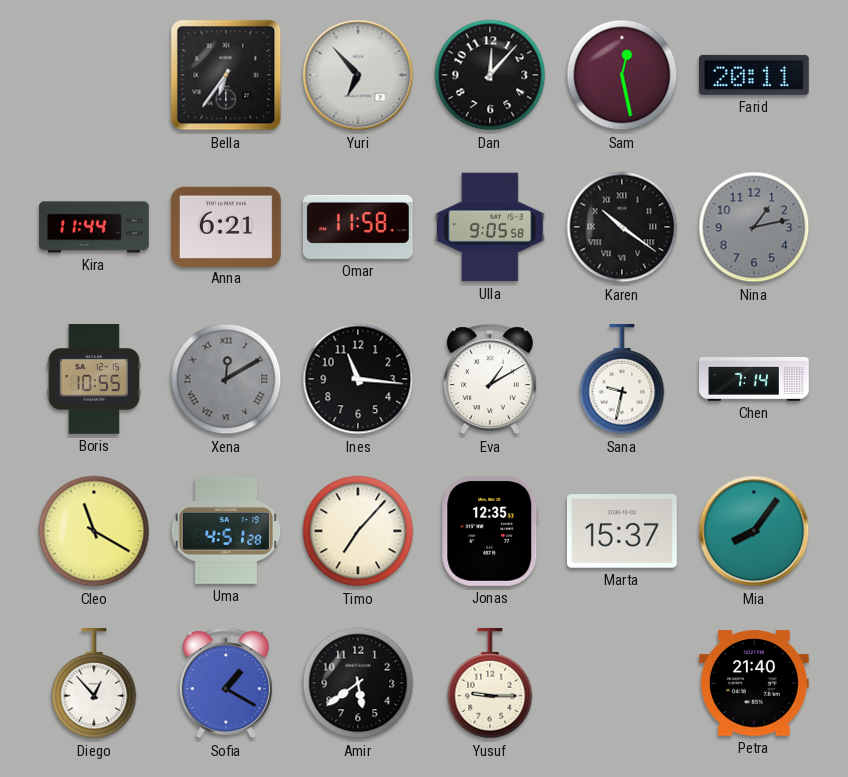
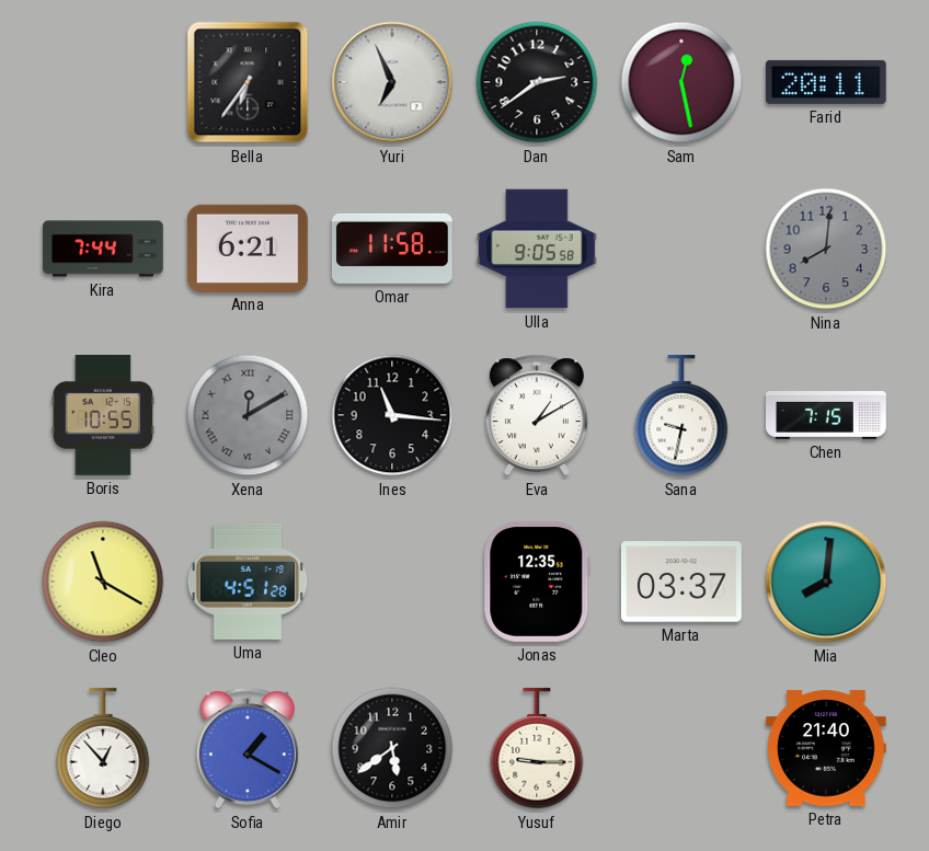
Yuri: 6:53 -> 6:56
Dan: 12:07 -> 2:39
Kira: 11:44 -> 7:44
Karen: 10:21 -> none
Nina: 1:13 -> 8:01
Chen: 7:14 -> 7:15
Timo: 7:07 -> none
Marta: 15:37 -> 03:37
Mia: 8:06 -> 8:01
